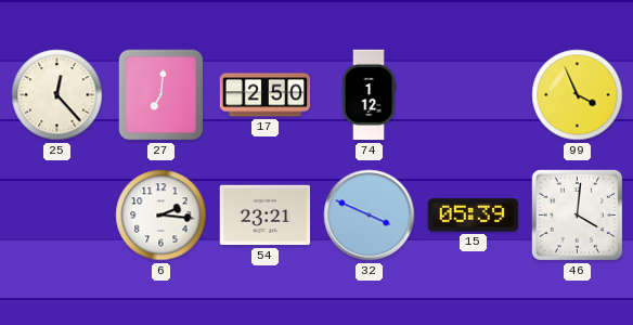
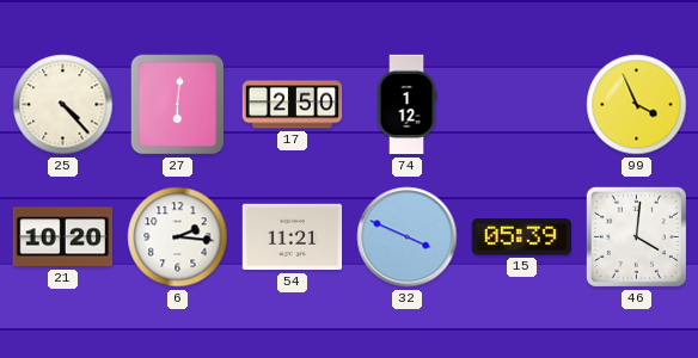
25: 12:23 -> 4:23
27: 7:01 -> 6:01
21: none -> 10:20
54: 23:21 -> 11:21
